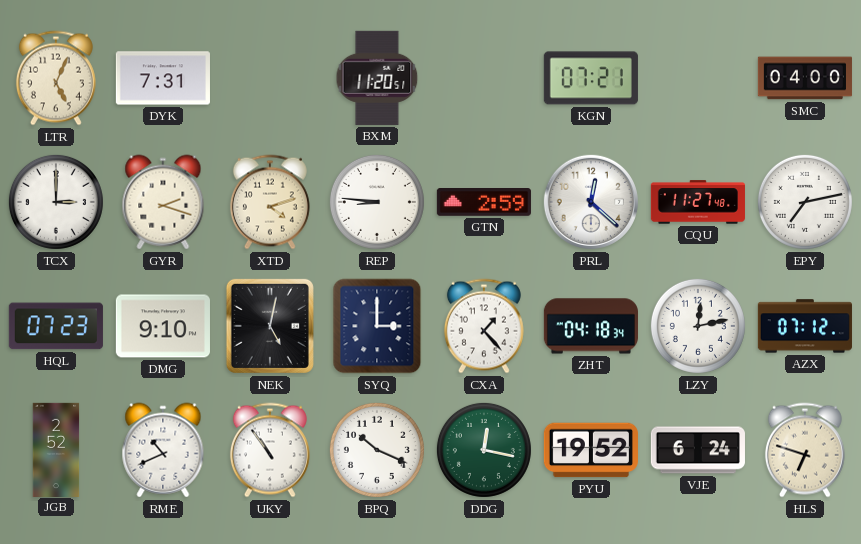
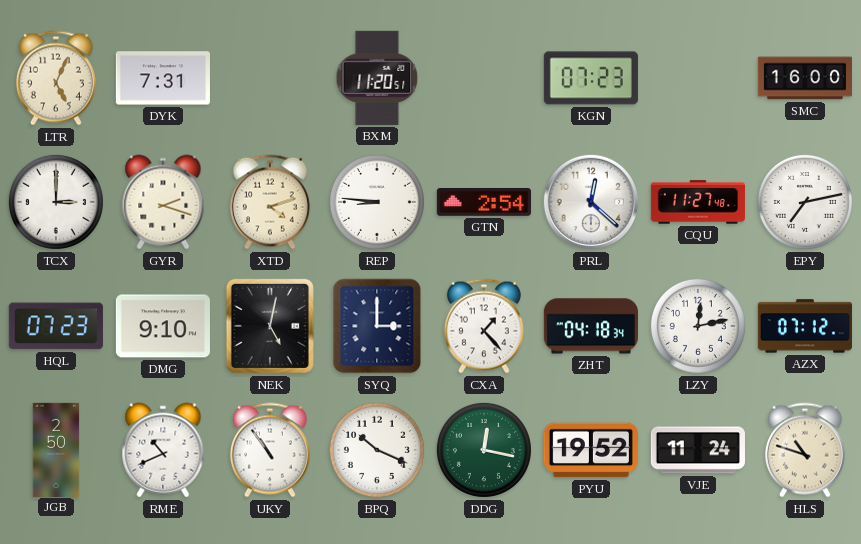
KGN: 07:21 -> 07:23
SMC: 04:00 -> 16:00
GTN: 2:59 -> 2:54
JGB: 2:52 -> 2:50
VJE: 6:24 -> 11:24
HLS: 6:48 -> 10:48
